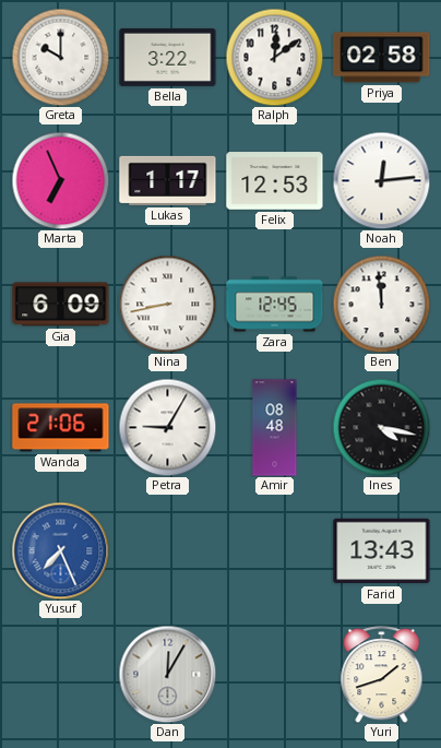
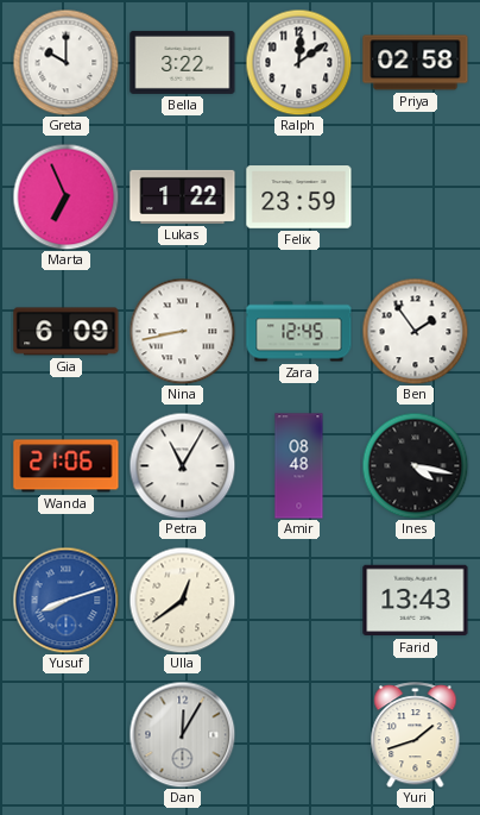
Lukas: 1:17 -> 1:22
Felix: 12:53 -> 23:59
Noah: 12:14 -> none
Ben: 11:59 -> 1:54
Petra: 9:05 -> 11:05
Yusuf: 7:26 -> 8:12
Ulla: none -> 12:39
